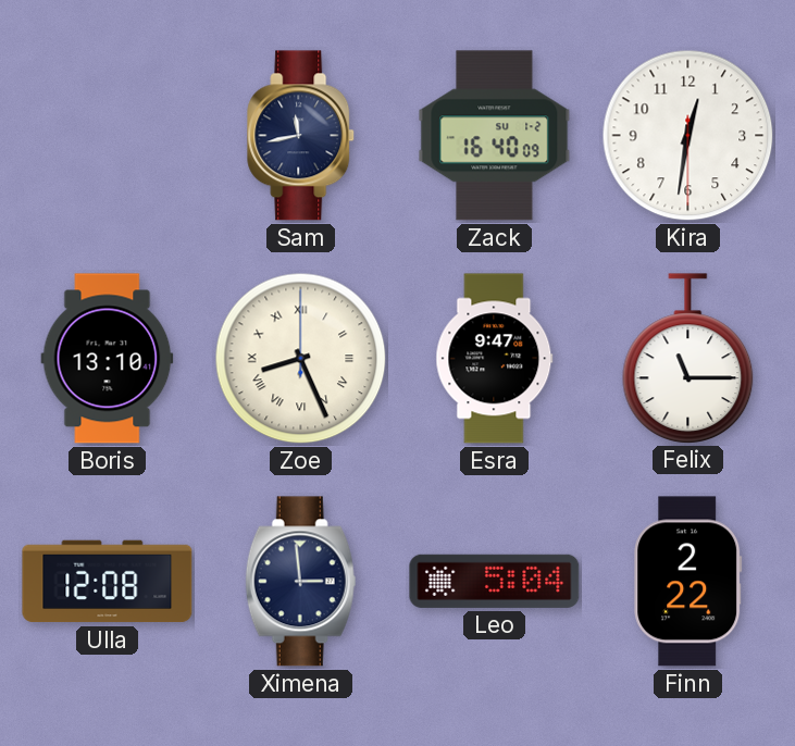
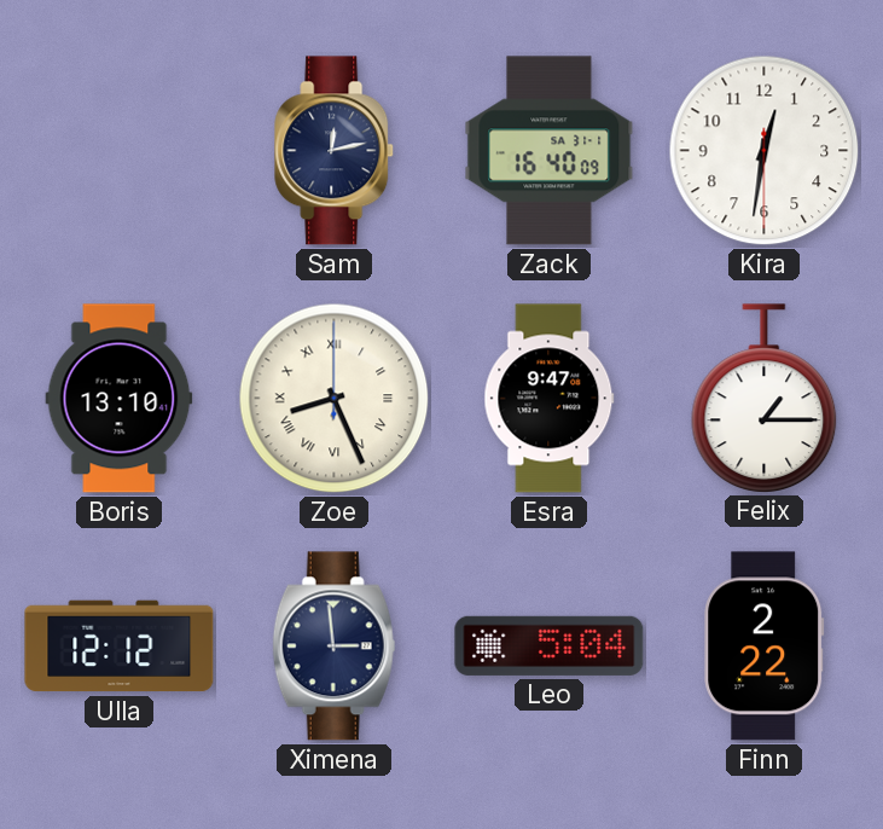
Sam: 11:43 -> 12:13
Zack date: SU 1-2 -> SA 31-1
Felix: 11:15 -> 1:15
Ulla: 12:08 -> 12:12
